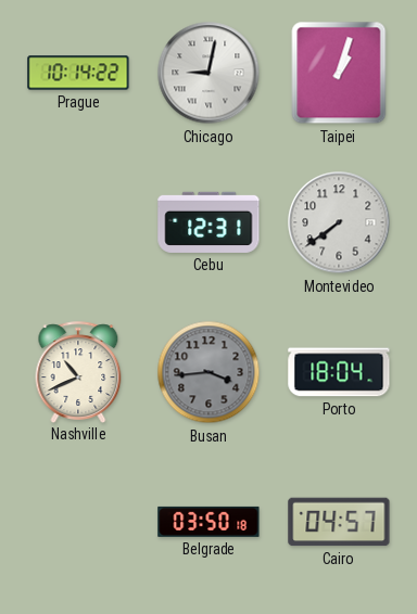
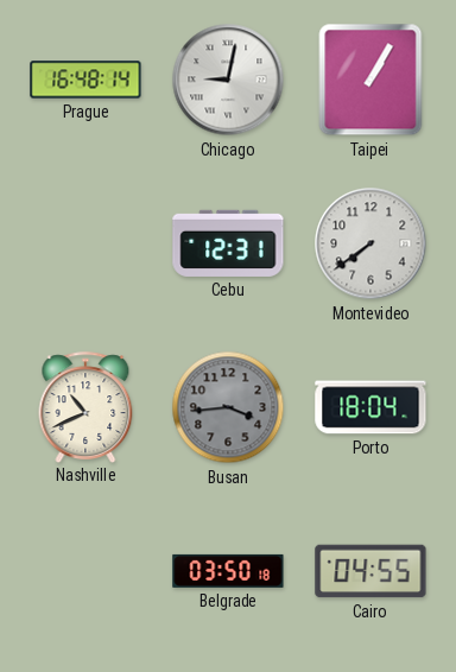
Prague: 10:14 -> 16:48
Taipei: 1:03 -> 1:05
Cairo: 04:57 -> 04:55
